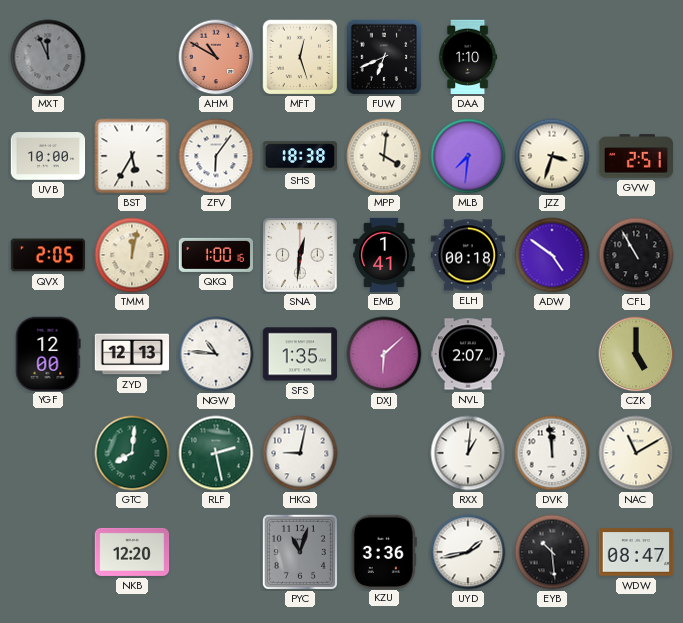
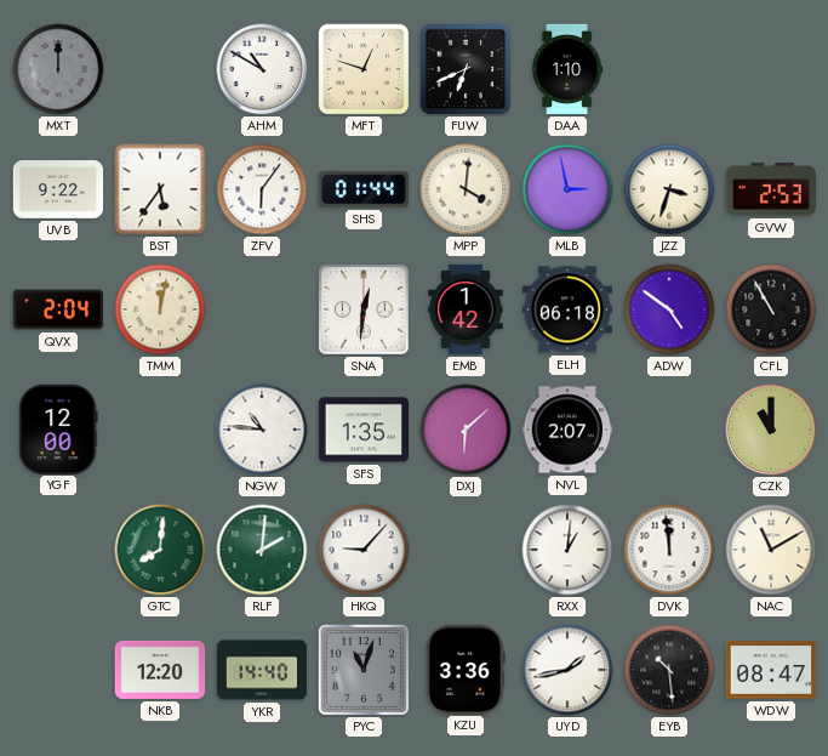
MXT: 11:56 -> 12:00
AHM dial: salmon -> white
MFT: 12:27 -> 12:48
UVB: 10:00 -> 9:22
BST: 5:35 -> 5:36
SHS: 18:38 -> 01:44
MLB: 7:31 -> 2:58
GVW: 2:51 -> 2:53
QVX: 2:05 -> 2:04
QKQ: 1:00 -> none
EMB: 1:41 -> 1:42
ELH: 00:18 -> 06:18
ZYD: 12:13 -> none
CZK: 5:00 -> 11:00
RLF: 2:28 -> 2:01
HKQ: 9:02 -> 9:07
YKR: none -> 14:40
